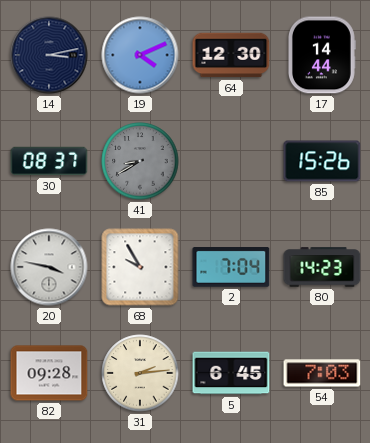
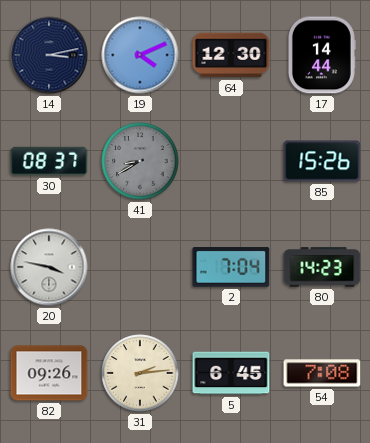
68: 9:55 -> none
82: 09:28 -> 09:26
54: 7:03 -> 7:08
